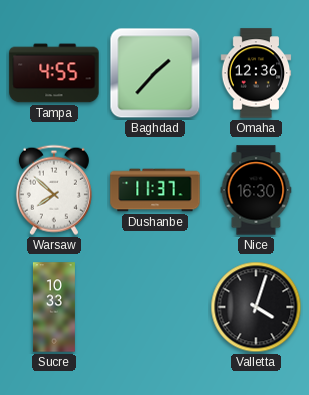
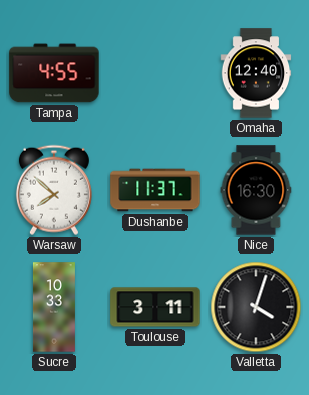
Baghdad: 1:37 -> none
Omaha: 12:36 -> 12:40
Toulouse: none -> 3:11
